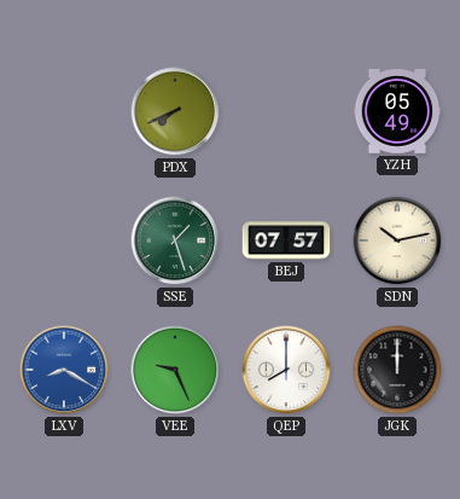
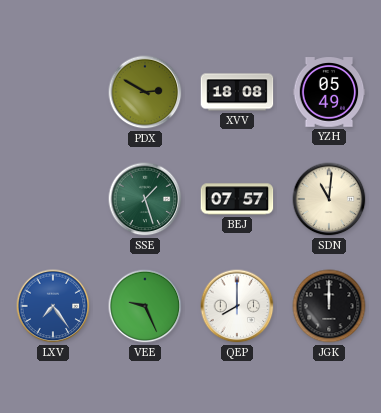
PDX: 7:41 -> 2:50
XVV: none -> 18:08
SDN: 10:13 -> 11:01
LXV: 8:20 -> 7:24
